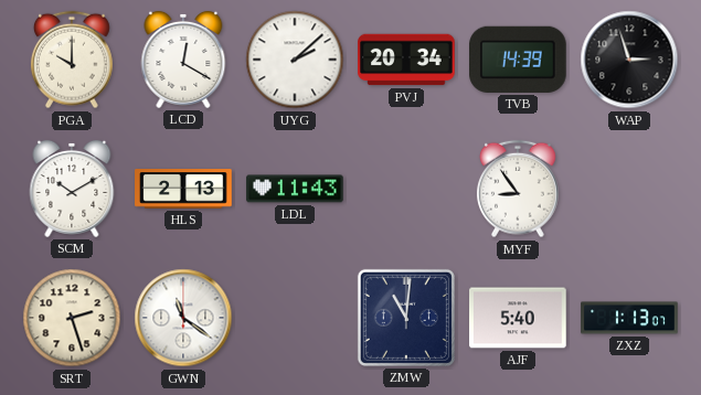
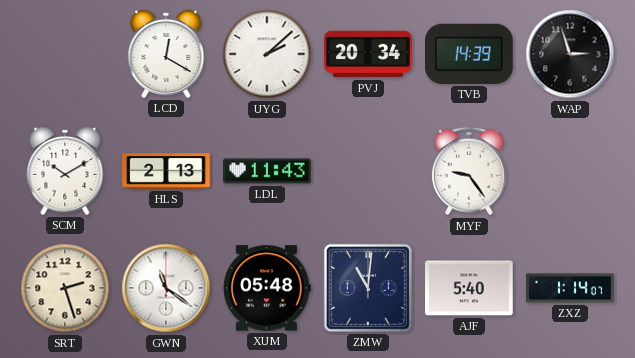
PGA: 10:00 -> none
MYF: 8:54 -> 9:24
XUM: none -> 05:48
ZXZ: 1:13 -> 1:14
